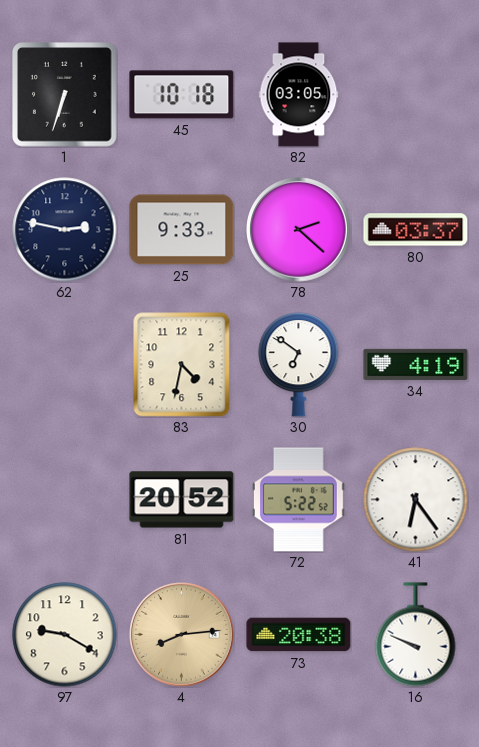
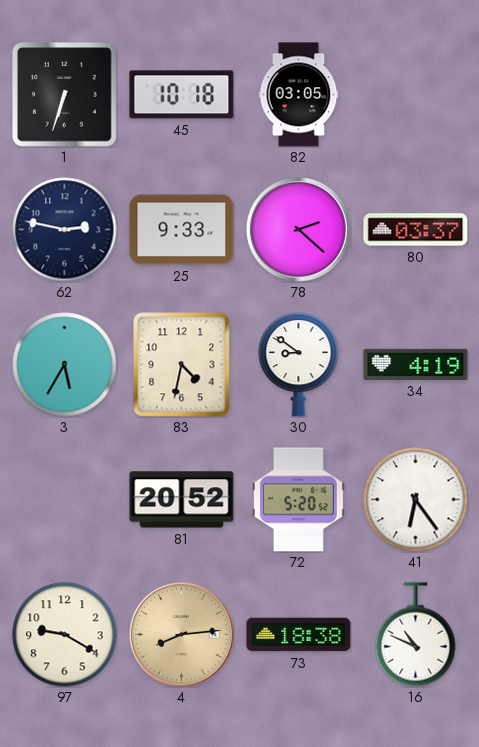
3: none -> 5:35
30: 6:51 -> 8:51
72: 5:22 -> 5:20
73: 20:38 -> 18:38
16: 9:49 -> 10:49
